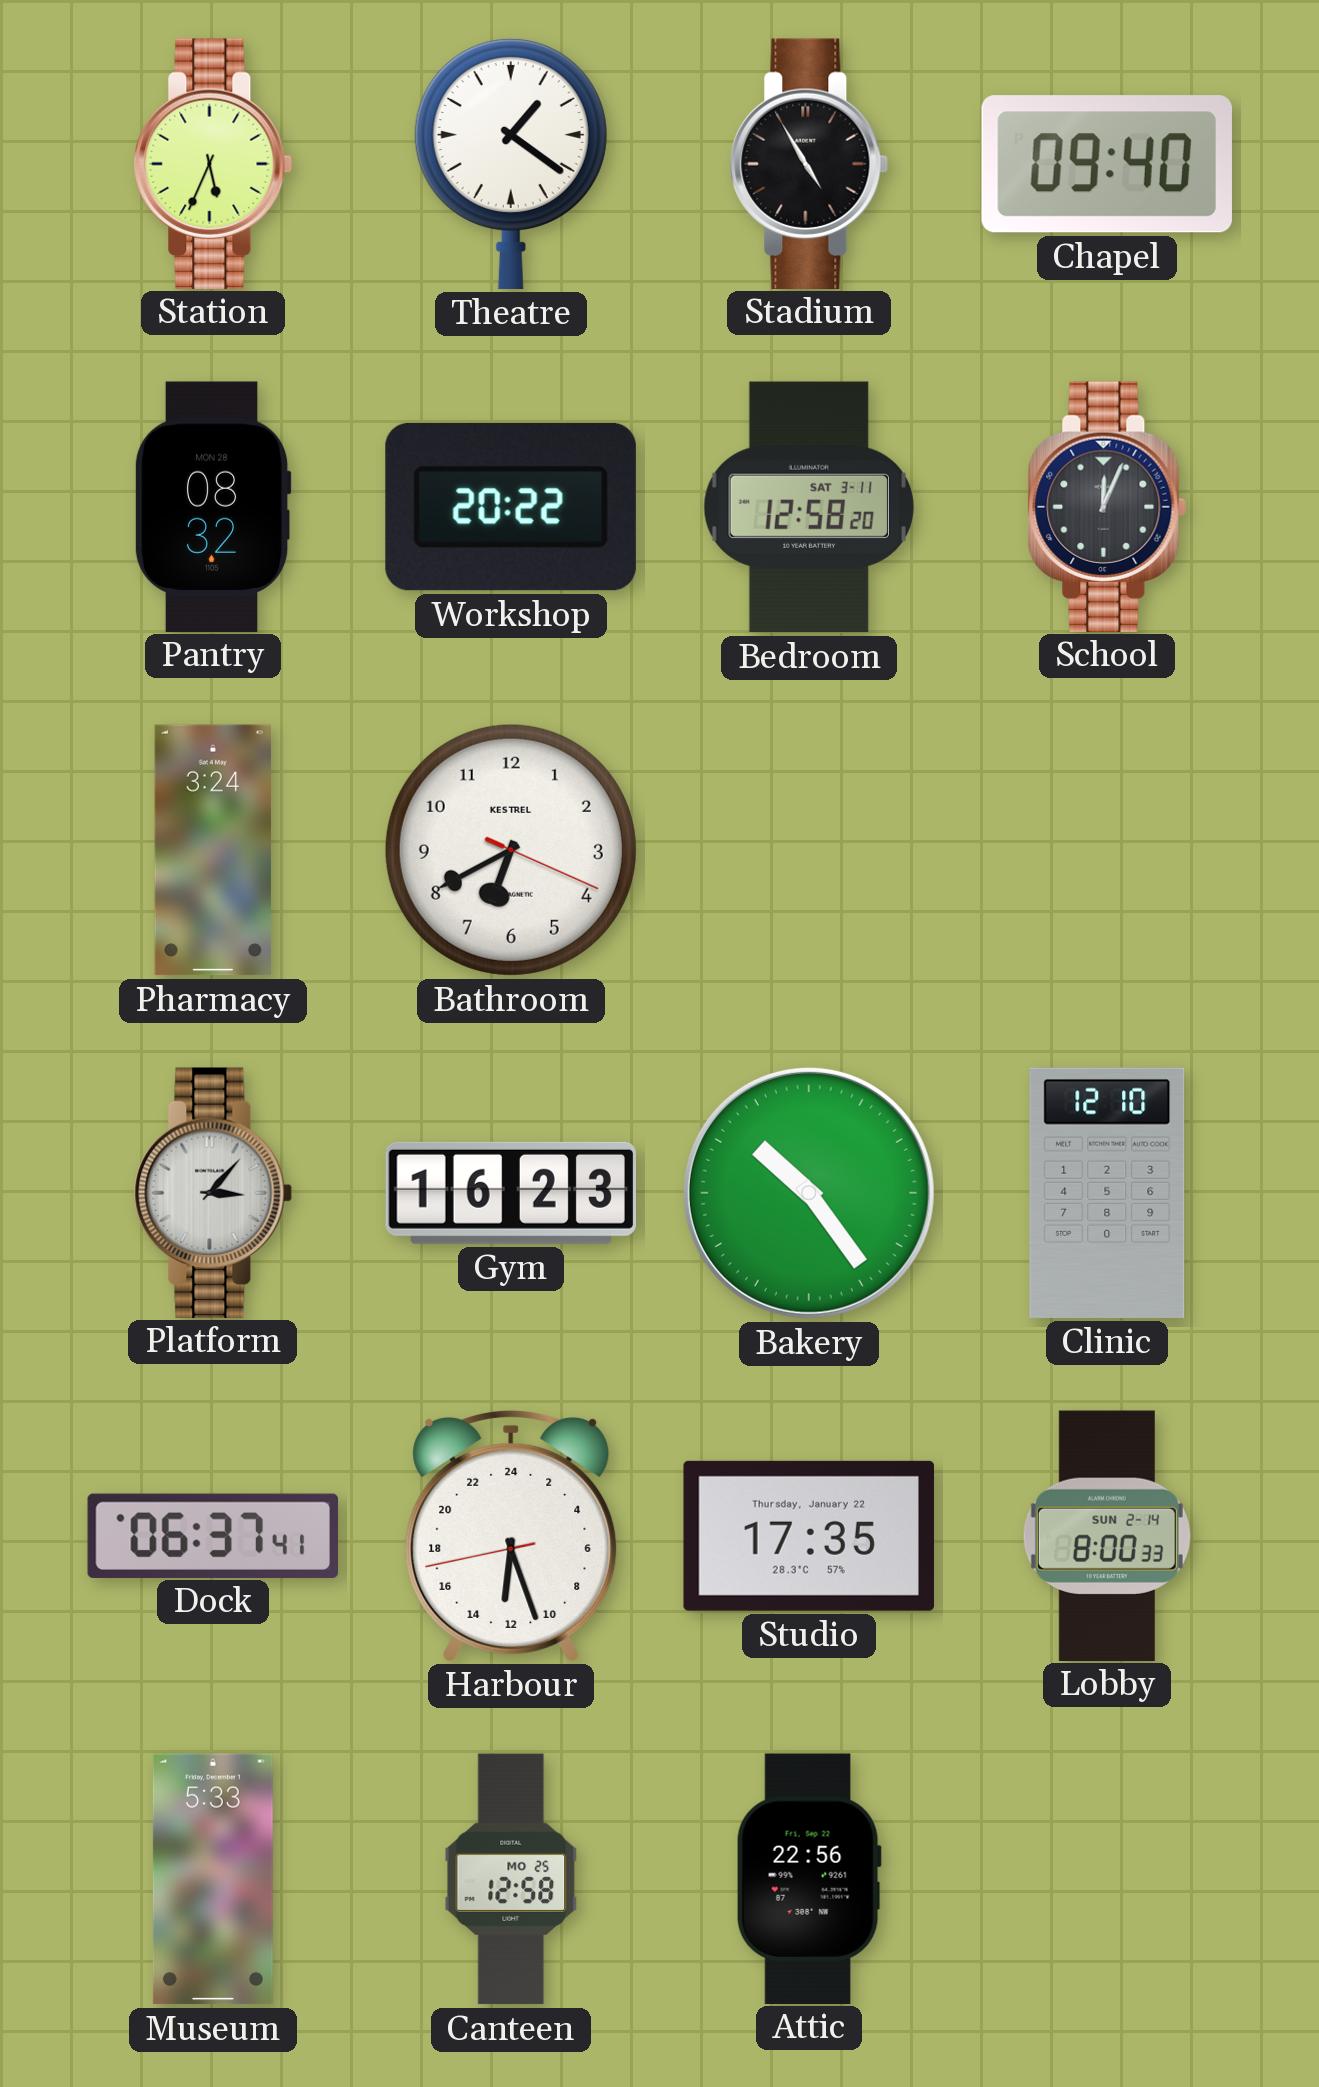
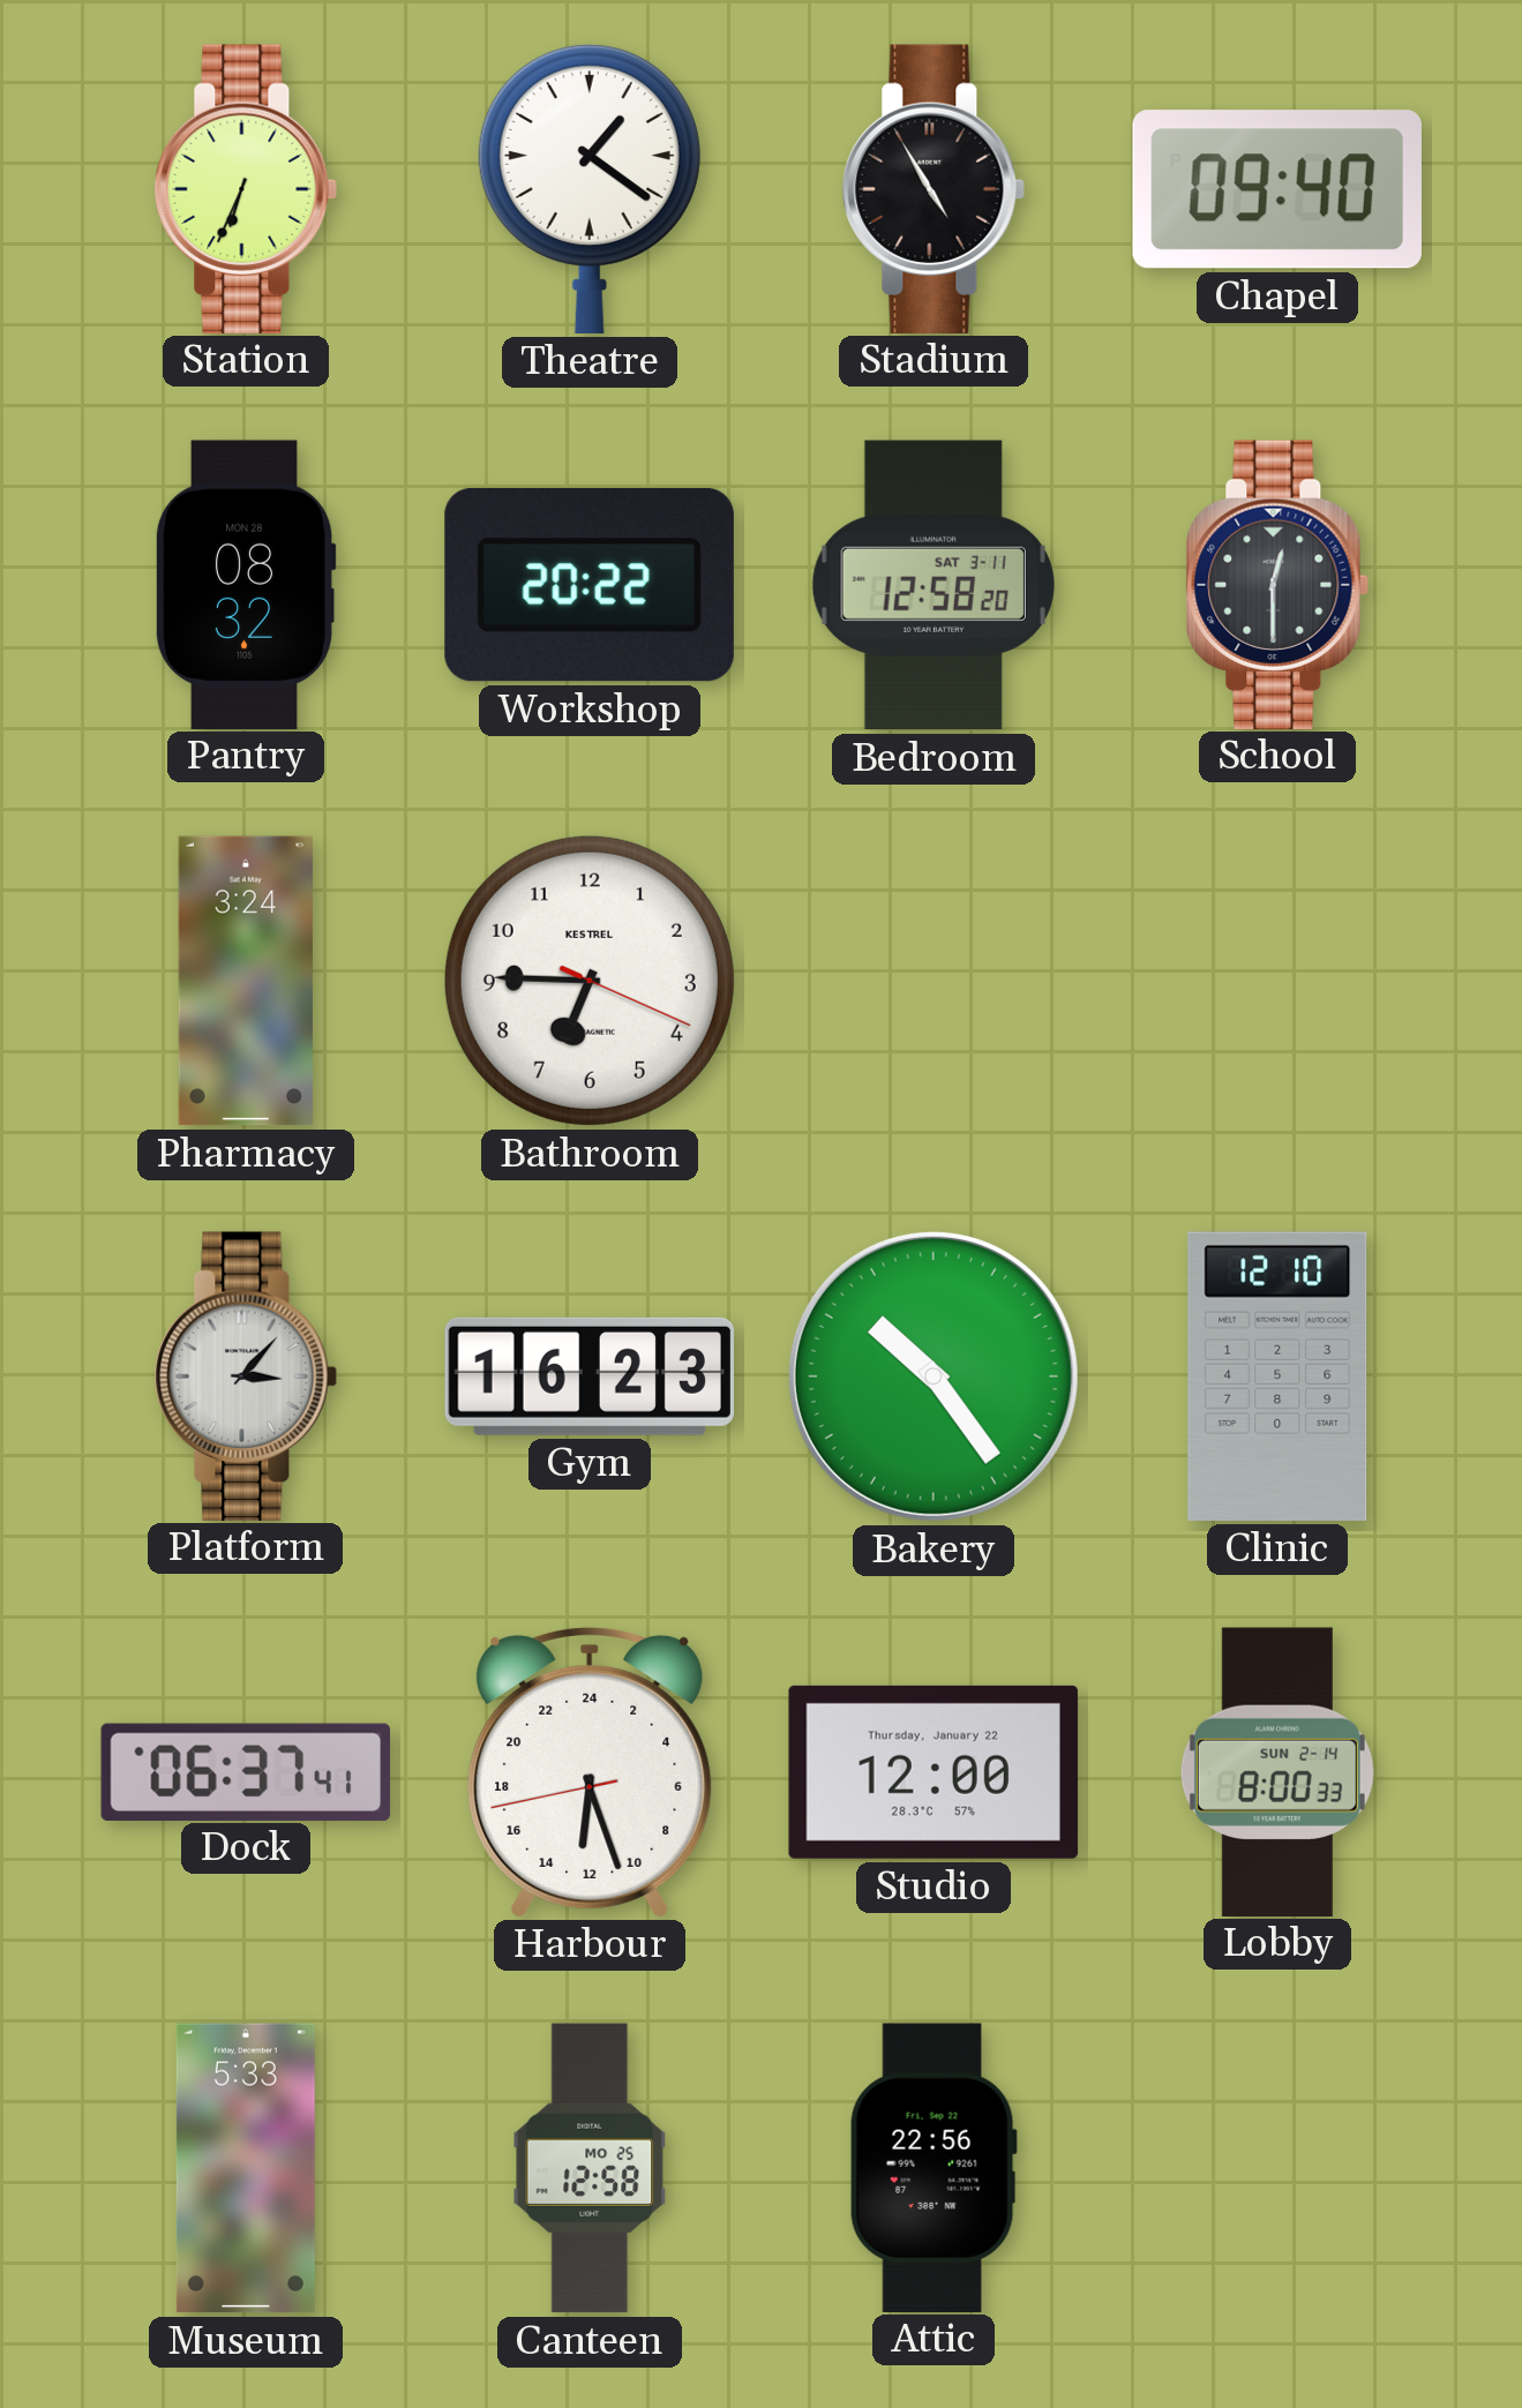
Station: 5:34 -> 6:34
School: 12:04 -> 12:30
Bathroom: 6:40 -> 6:45
Studio: 17:35 -> 12:00
